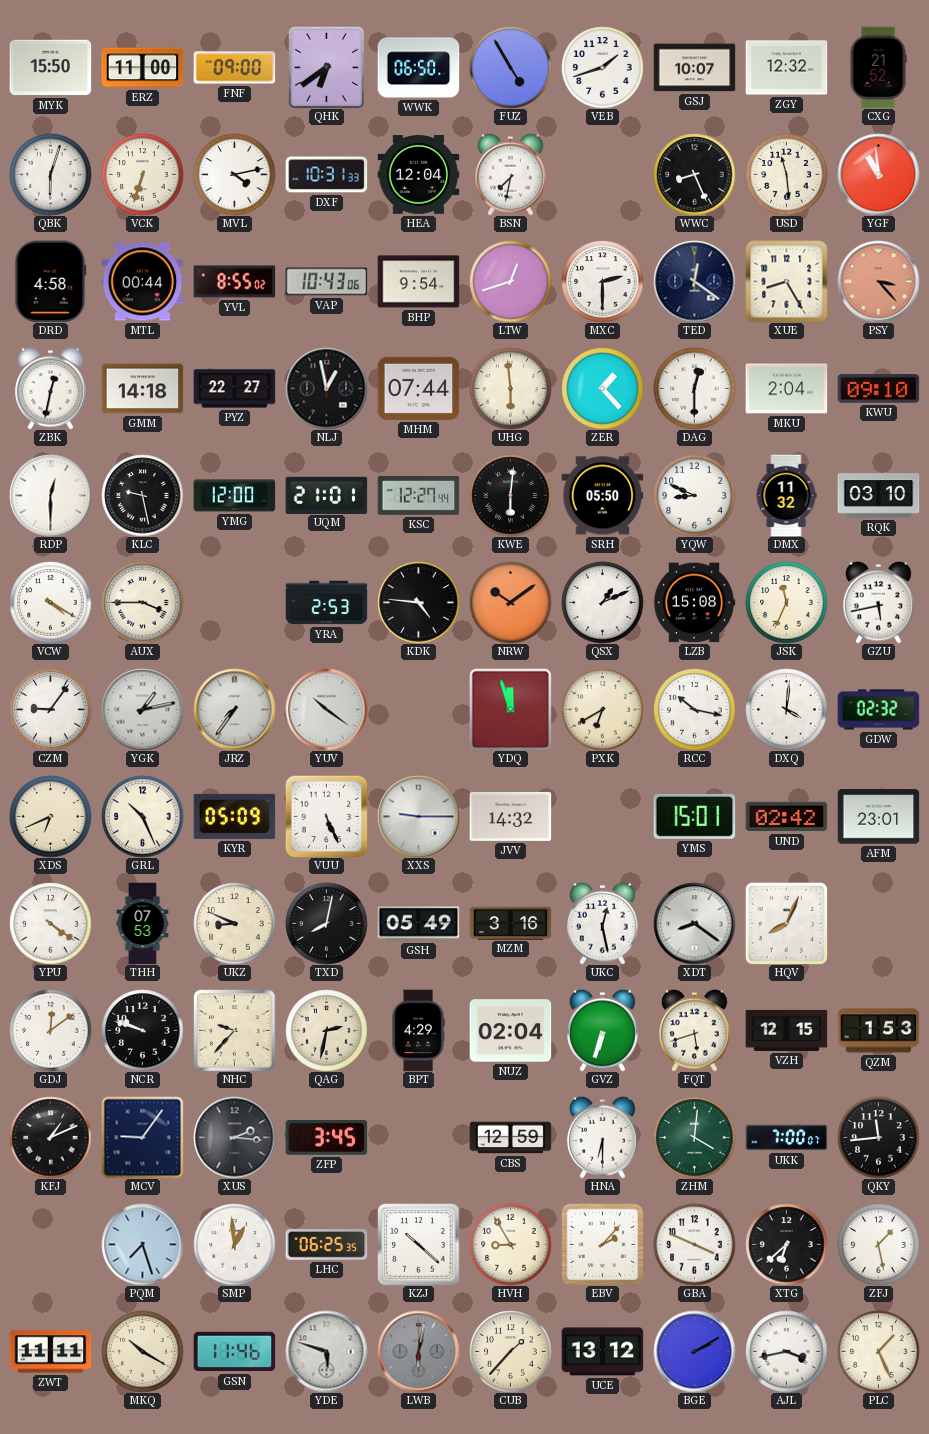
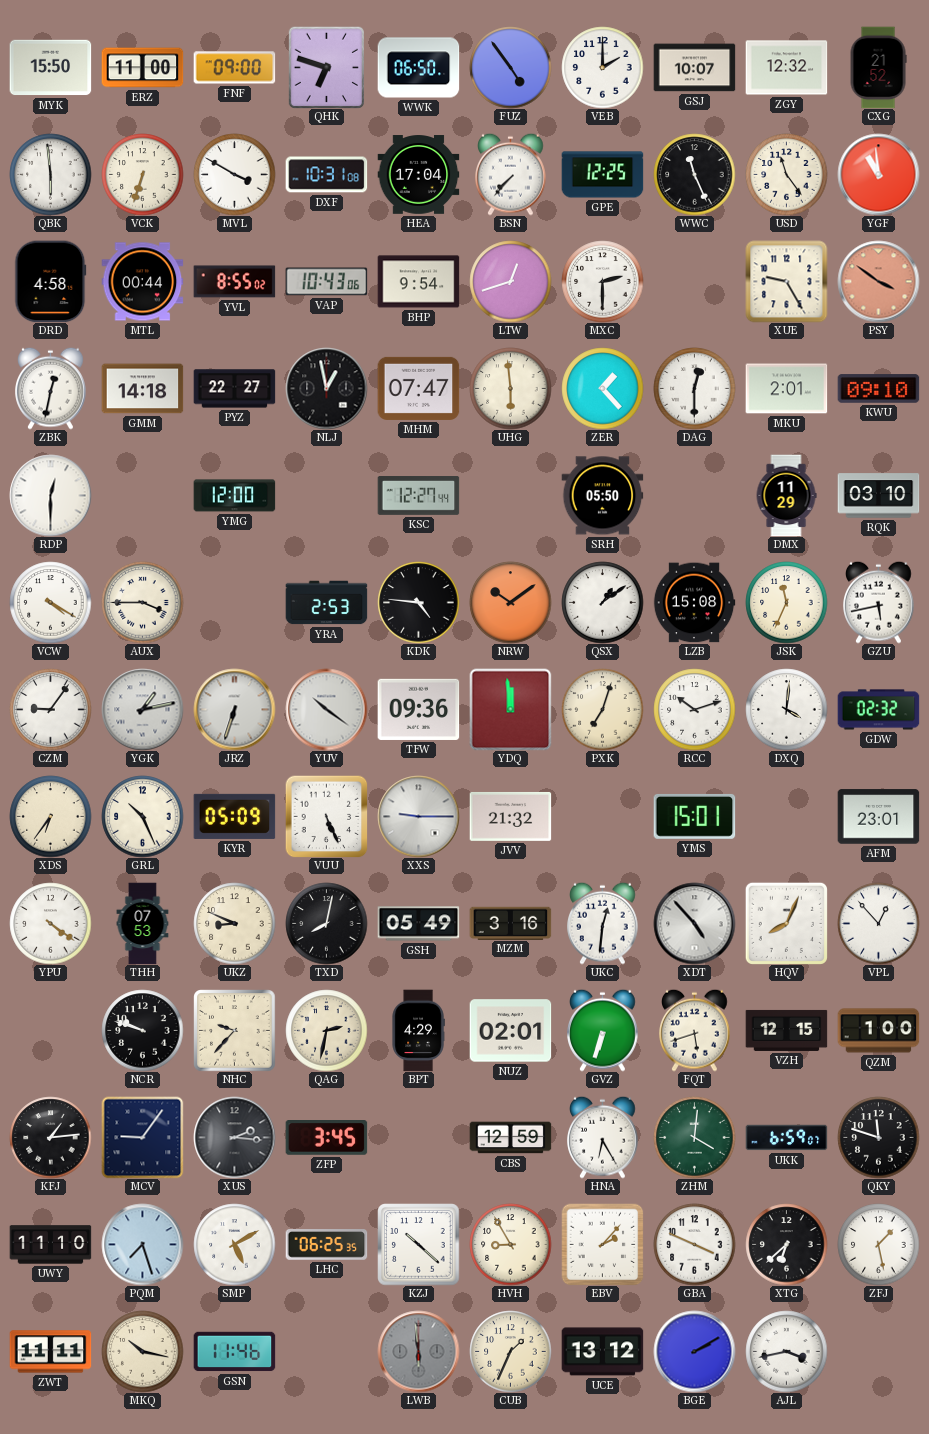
QHK: 6:39 -> 6:48
FUZ: 4:55 -> 4:54
VEB: 1:42 -> 2:00
QBK: 6:03 -> 5:59
MVL: 4:13 -> 3:50
DXF: 10:31:33 -> 10:31:08
HEA: 12:04 -> 17:04
BSN: 7:32 -> 7:37
GPE: none -> 12:25
WWC: 8:26 -> 11:26
USD: 11:29 -> 11:24
TED: 12:21 -> none
XUE: 8:25 -> 9:25
PSY: 3:23 -> 3:51
MHM: 07:44 -> 07:47
MKU: 2:04 -> 2:01
KLC: 9:28 -> none
UQM: 21:01 -> none
KWE: 6:01 -> none
YQW: 8:49 -> none
DMX: 11:32 -> 11:29
QSX: 1:11 -> 1:09
JRZ: 7:36 -> 6:33
TFW: none -> 09:36
YDQ: 11:57 -> 11:59
PXK: 6:40 -> 7:03
RCC: 10:17 -> 10:12
XDS: 6:41 -> 6:36
JVV: 14:32 -> 21:32
UND: 02:42 -> none
UKC: 12:28 -> 12:31
XDT: 8:21 -> 4:53
VPL: none -> 12:53
GDJ: 12:09 -> none
NUZ: 02:04 -> 02:01
QZM: 1:53 -> 1:00
KFJ: 1:11 -> 1:14
HNA: 6:30 -> 6:25
UKK: 7:00 -> 6:59
QKY: 11:44 -> 11:48
UWY: none -> 11:10
SMP: 12:59 -> 5:10
MKQ: 10:20 -> 10:17
YDE: 5:48 -> none
LWB: 6:02 -> 5:59
CUB: 1:37 -> 1:34
PLC: 1:26 -> none
